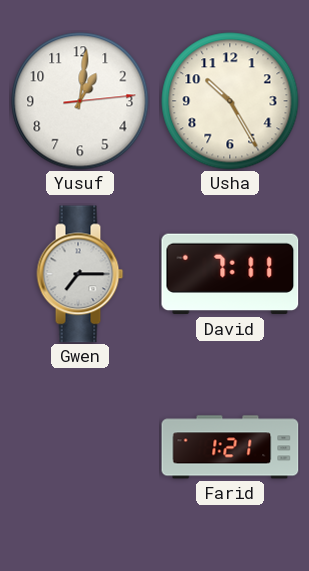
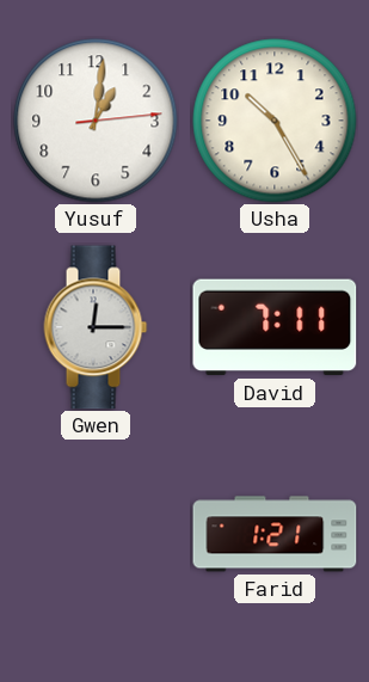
Gwen: 7:15 -> 12:15
